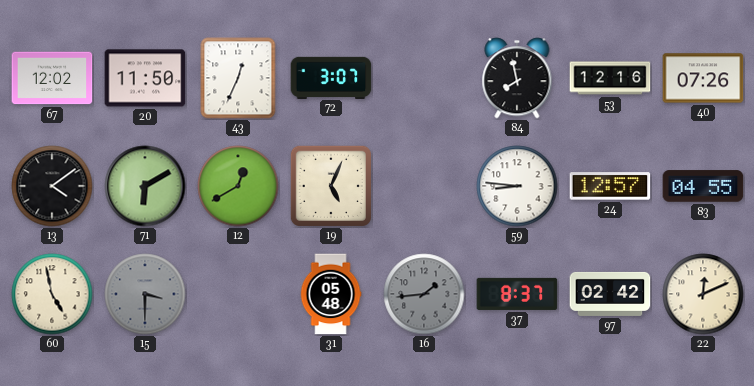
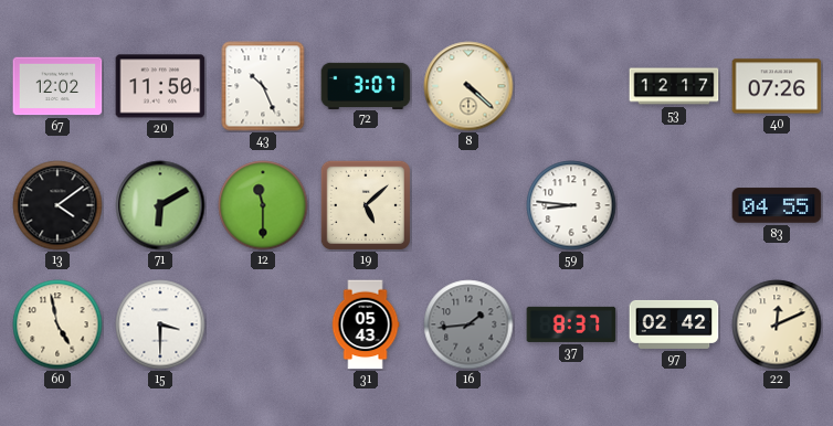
43: 12:34 -> 10:26
8: none -> 4:22
84: 7:58 -> none
53: 12:16 -> 12:17
12: 12:40 -> 11:30
19: 5:04 -> 5:08
24: 12:57 -> none
15 dial: grey -> white
31: 05:48 -> 05:43
